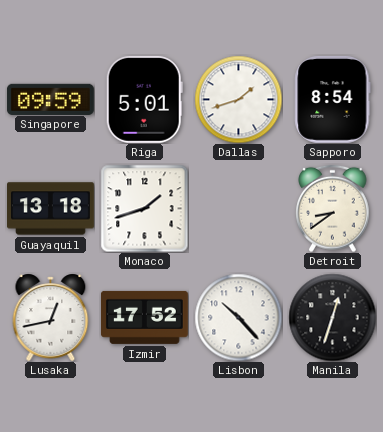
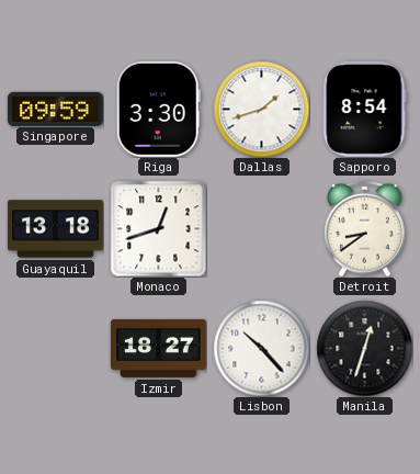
Riga: 5:01 -> 3:30
Monaco: 1:42 -> 12:42
Lusaka: 12:43 -> none
Izmir: 17:52 -> 18:27
